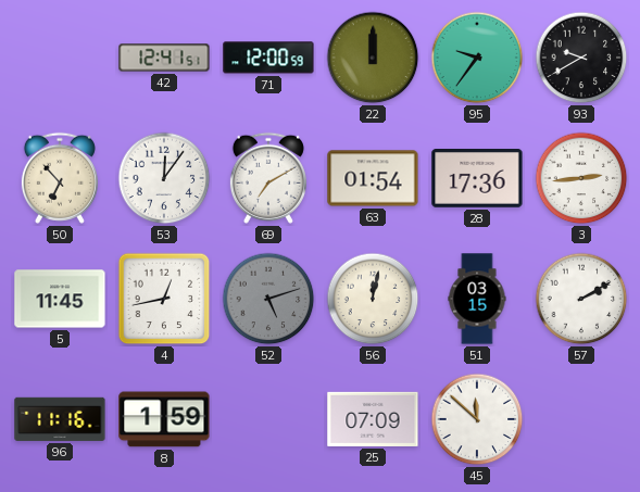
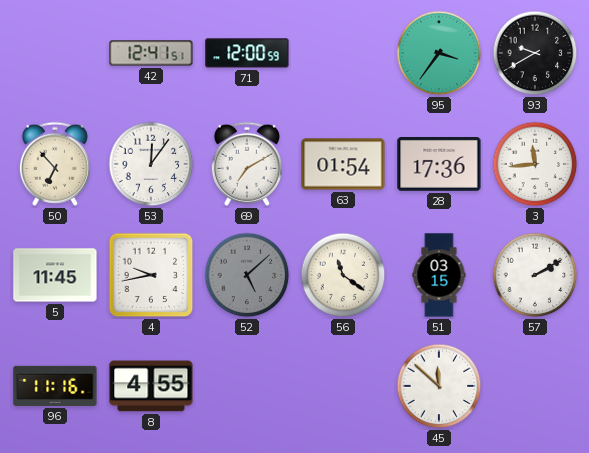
22: 12:00 -> none
95: 9:36 -> 3:36
3: 2:44 -> 11:44
4: 12:43 -> 9:43
52: 5:12 -> 5:08
56: 12:02 -> 11:21
8: 1:59 -> 4:55
25: 07:09 -> none
